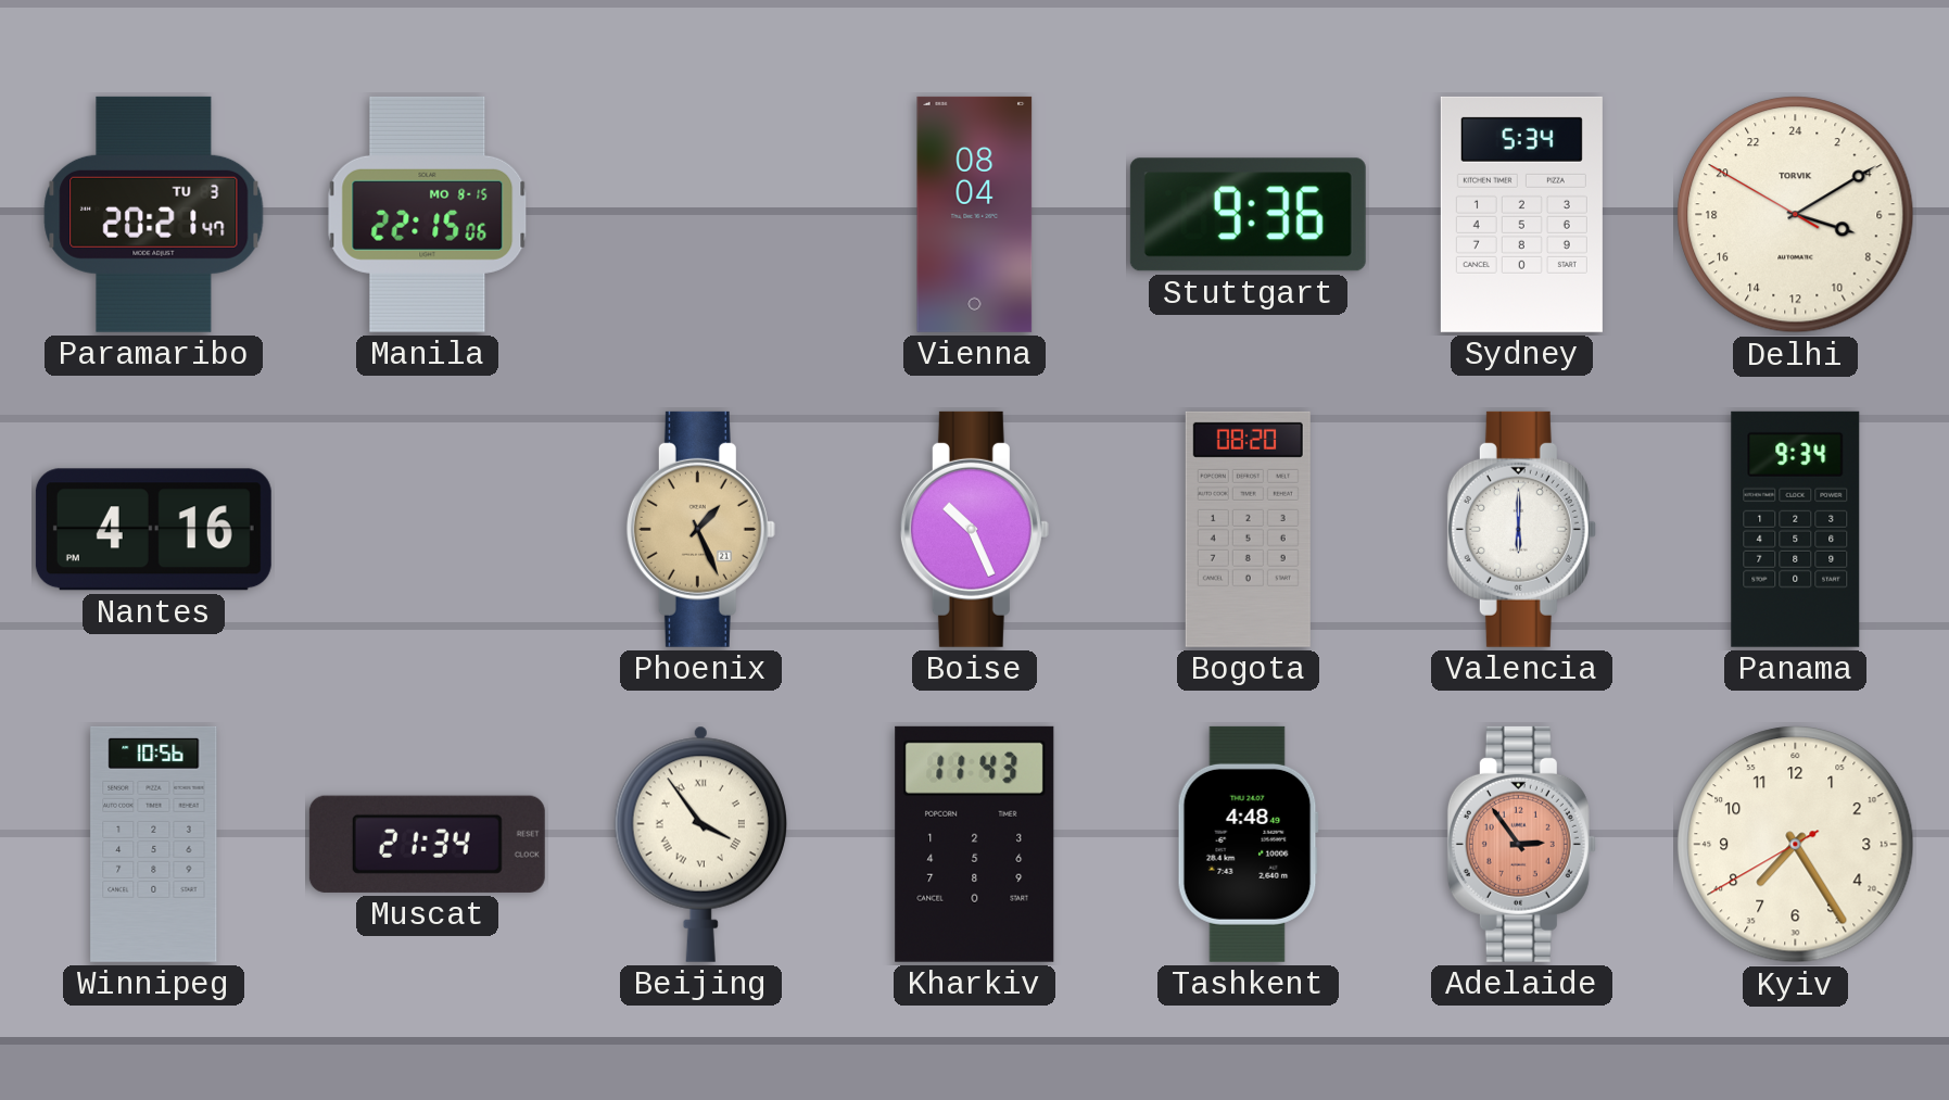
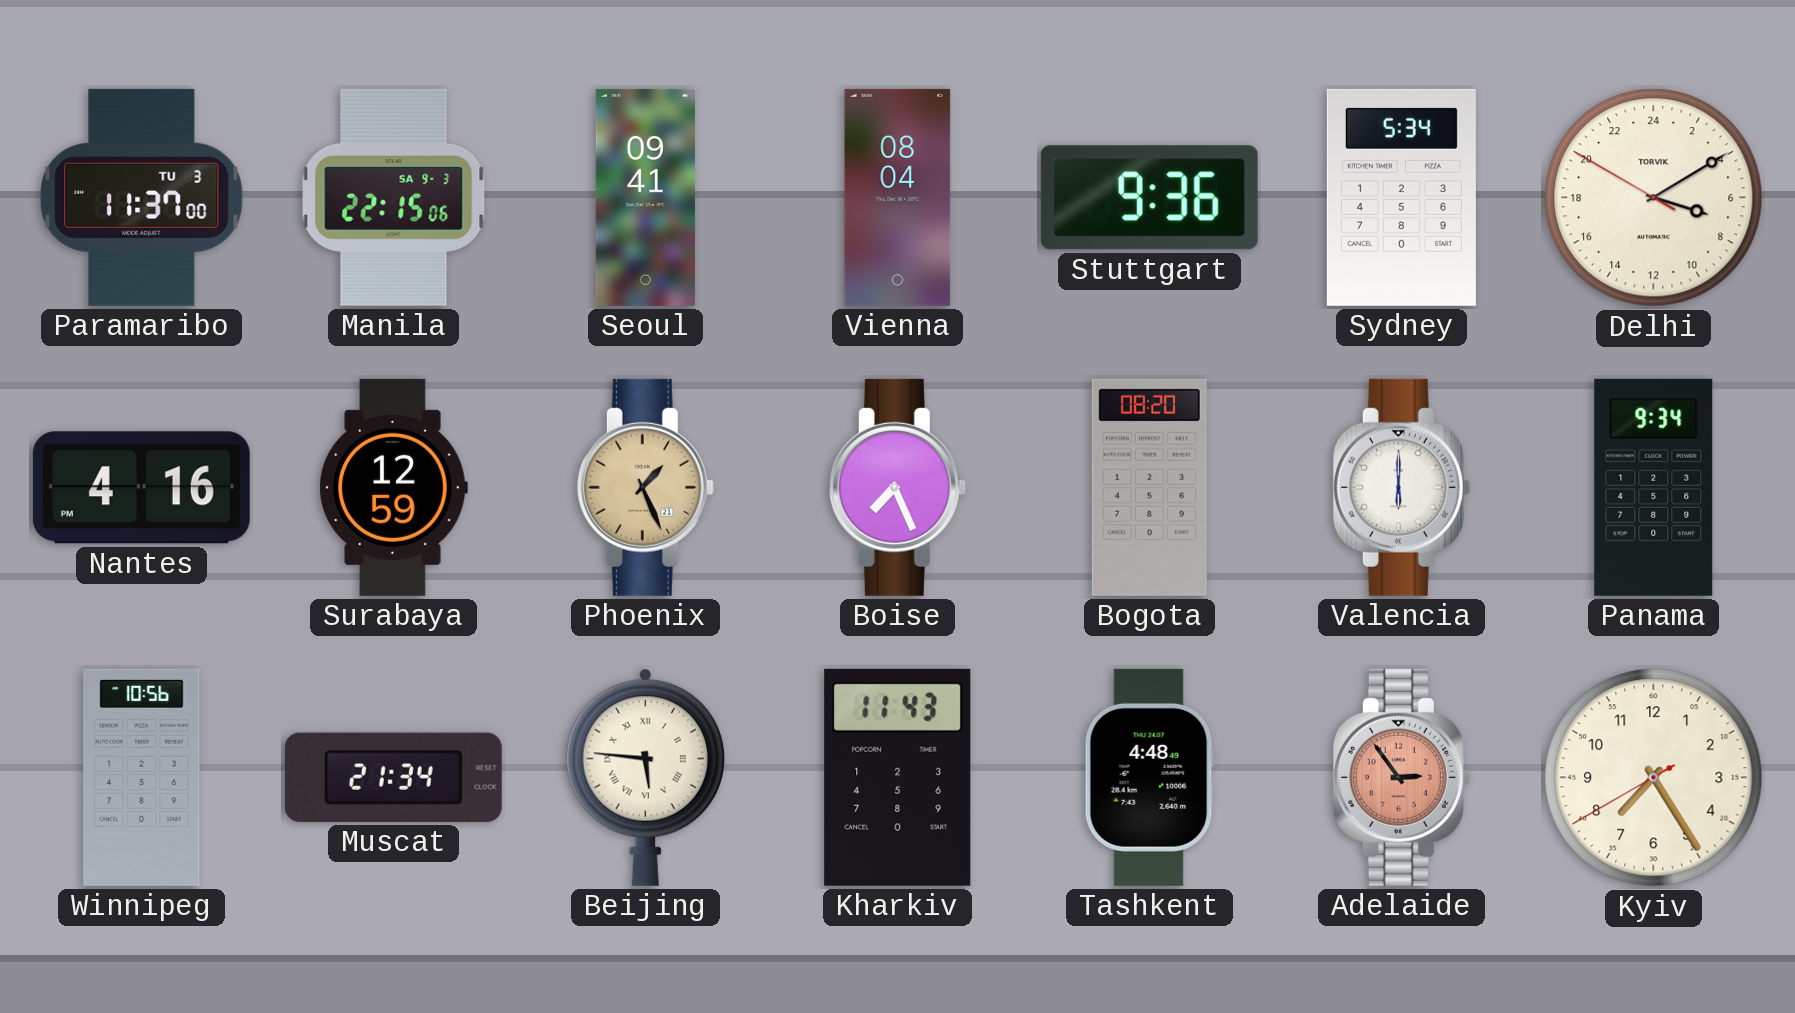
Paramaribo: 20:21 -> 11:37
Manila date: MO 8-15 -> SA 9-3
Seoul: none -> 09:41
Surabaya: none -> 12:59
Boise: 10:26 -> 7:26
Beijing: 3:54 -> 5:46
